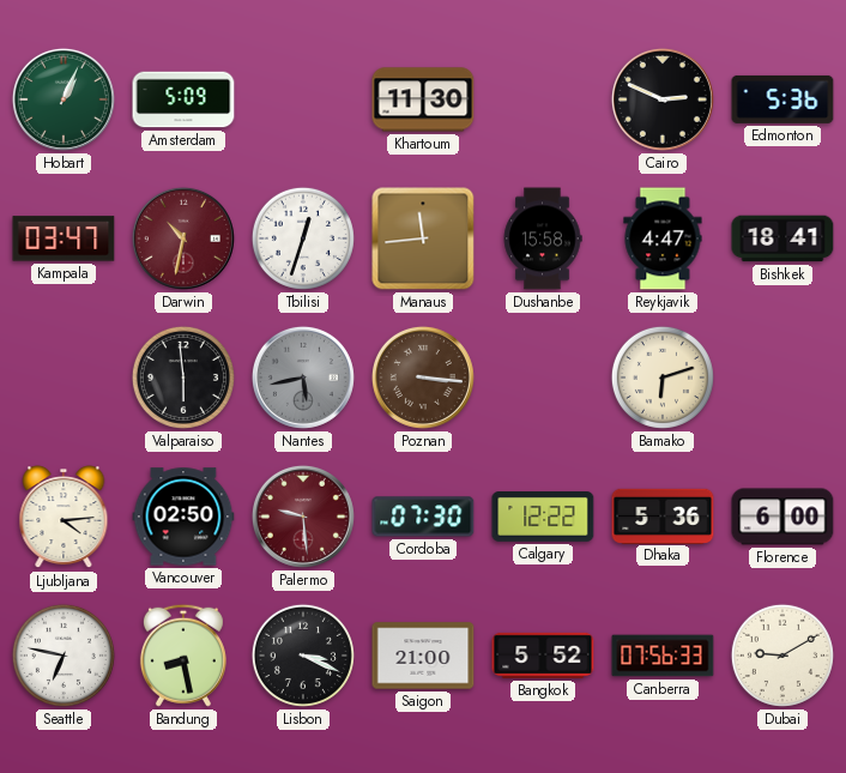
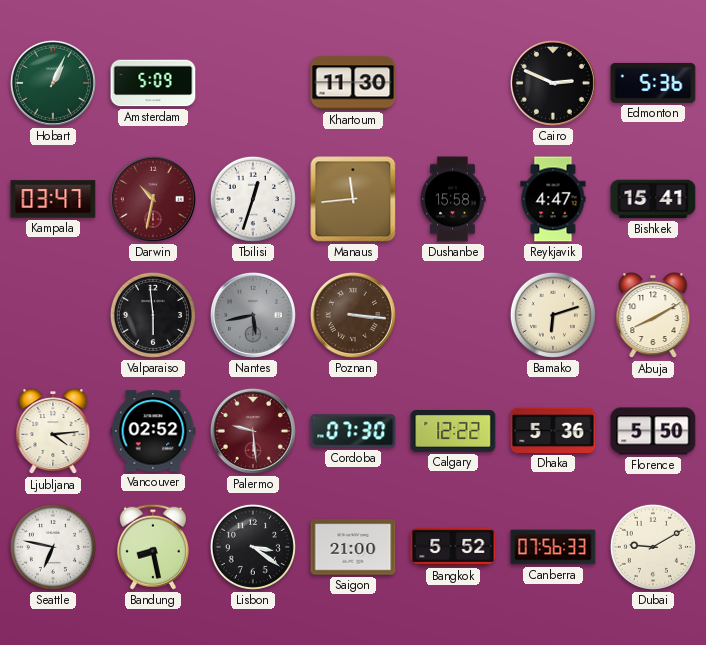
Bishkek: 18:41 -> 15:41
Abuja: none -> 8:10
Vancouver: 02:50 -> 02:52
Florence: 6:00 -> 5:50
Lisbon: 3:19 -> 3:21
